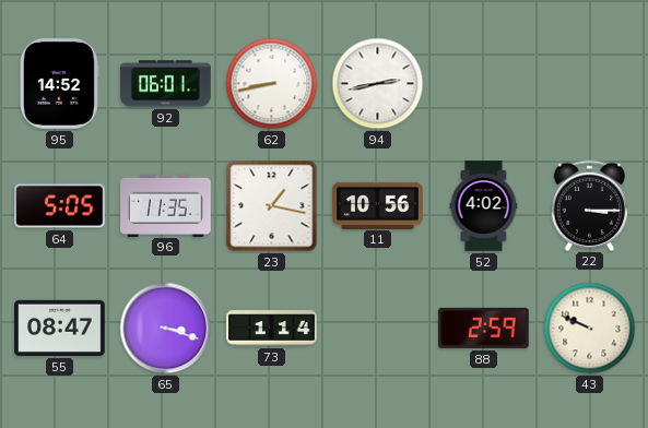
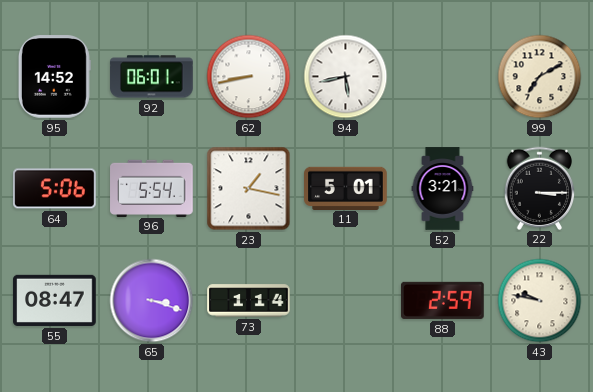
94: 2:43 -> 5:43
99: none -> 7:10
64: 5:05 -> 5:06
96: 11:35 -> 5:54
11: 10:56 -> 5:01
52: 4:02 -> 3:21
43: 9:49 -> 9:47
